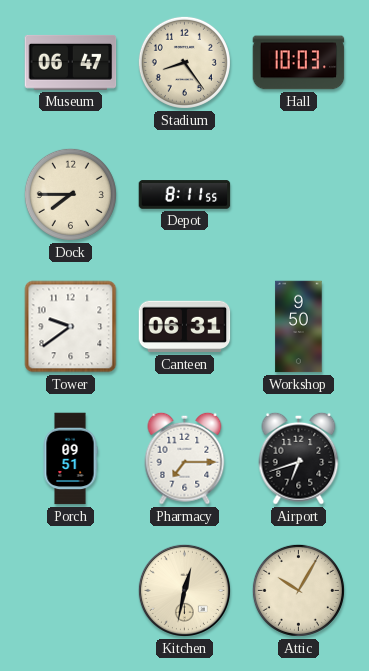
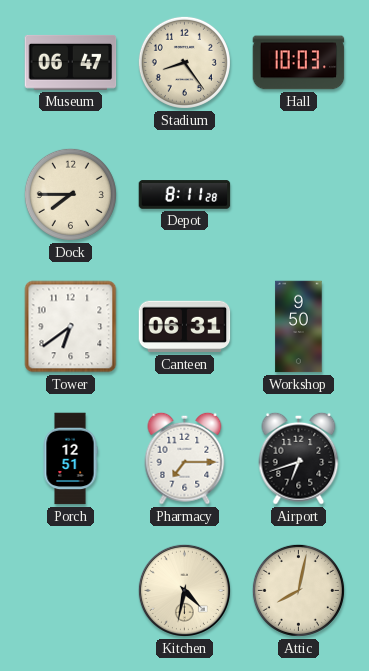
Depot: 8:11:55 -> 8:11:28
Tower: 9:39 -> 6:39
Porch: 09:51 -> 12:51
Kitchen: 12:32 -> 4:32
Attic: 10:05 -> 8:02
